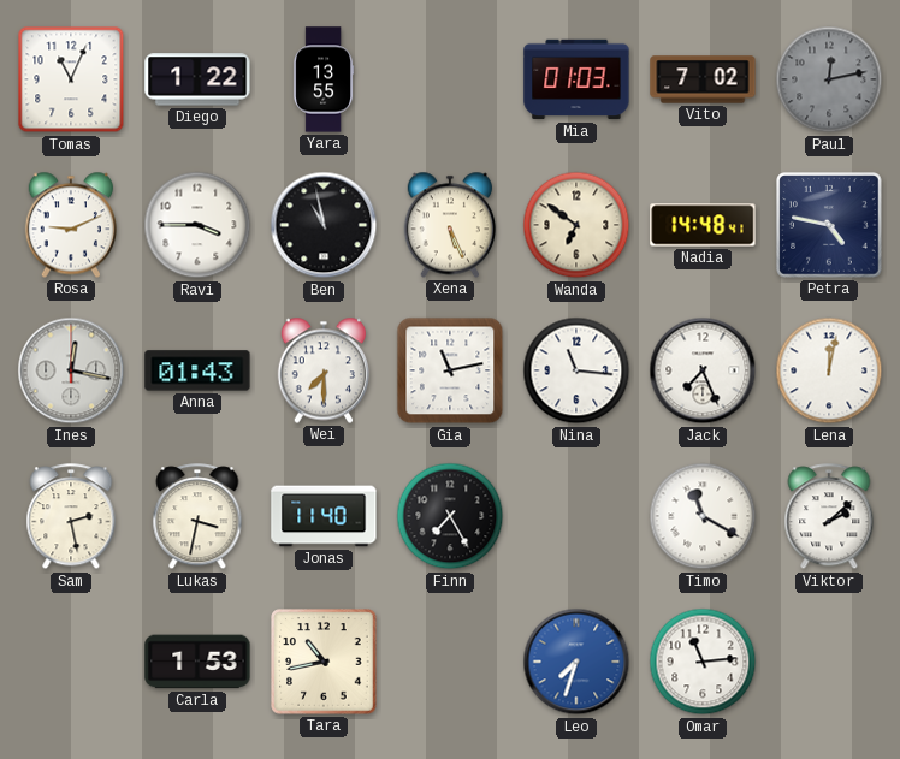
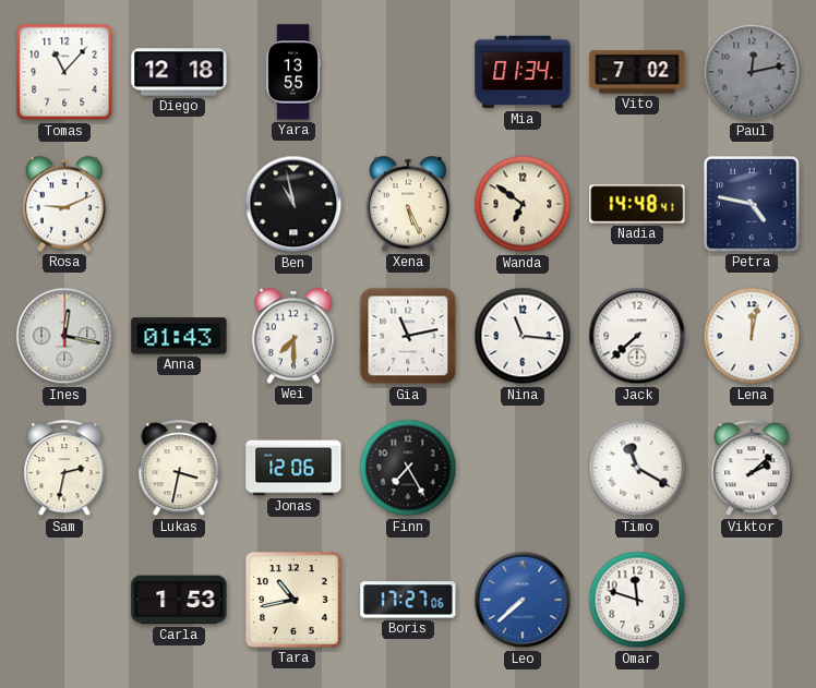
Tomas: 11:04 -> 11:07
Diego: 1:22 -> 12:18
Mia: 01:03 -> 01:34
Ravi: 3:45 -> none
Jack: 7:26 -> 7:38
Sam: 2:28 -> 2:32
Jonas: 11:40 -> 12:06
Boris: none -> 17:27
Leo: 7:33 -> 7:38
Omar: 11:14 -> 11:48
